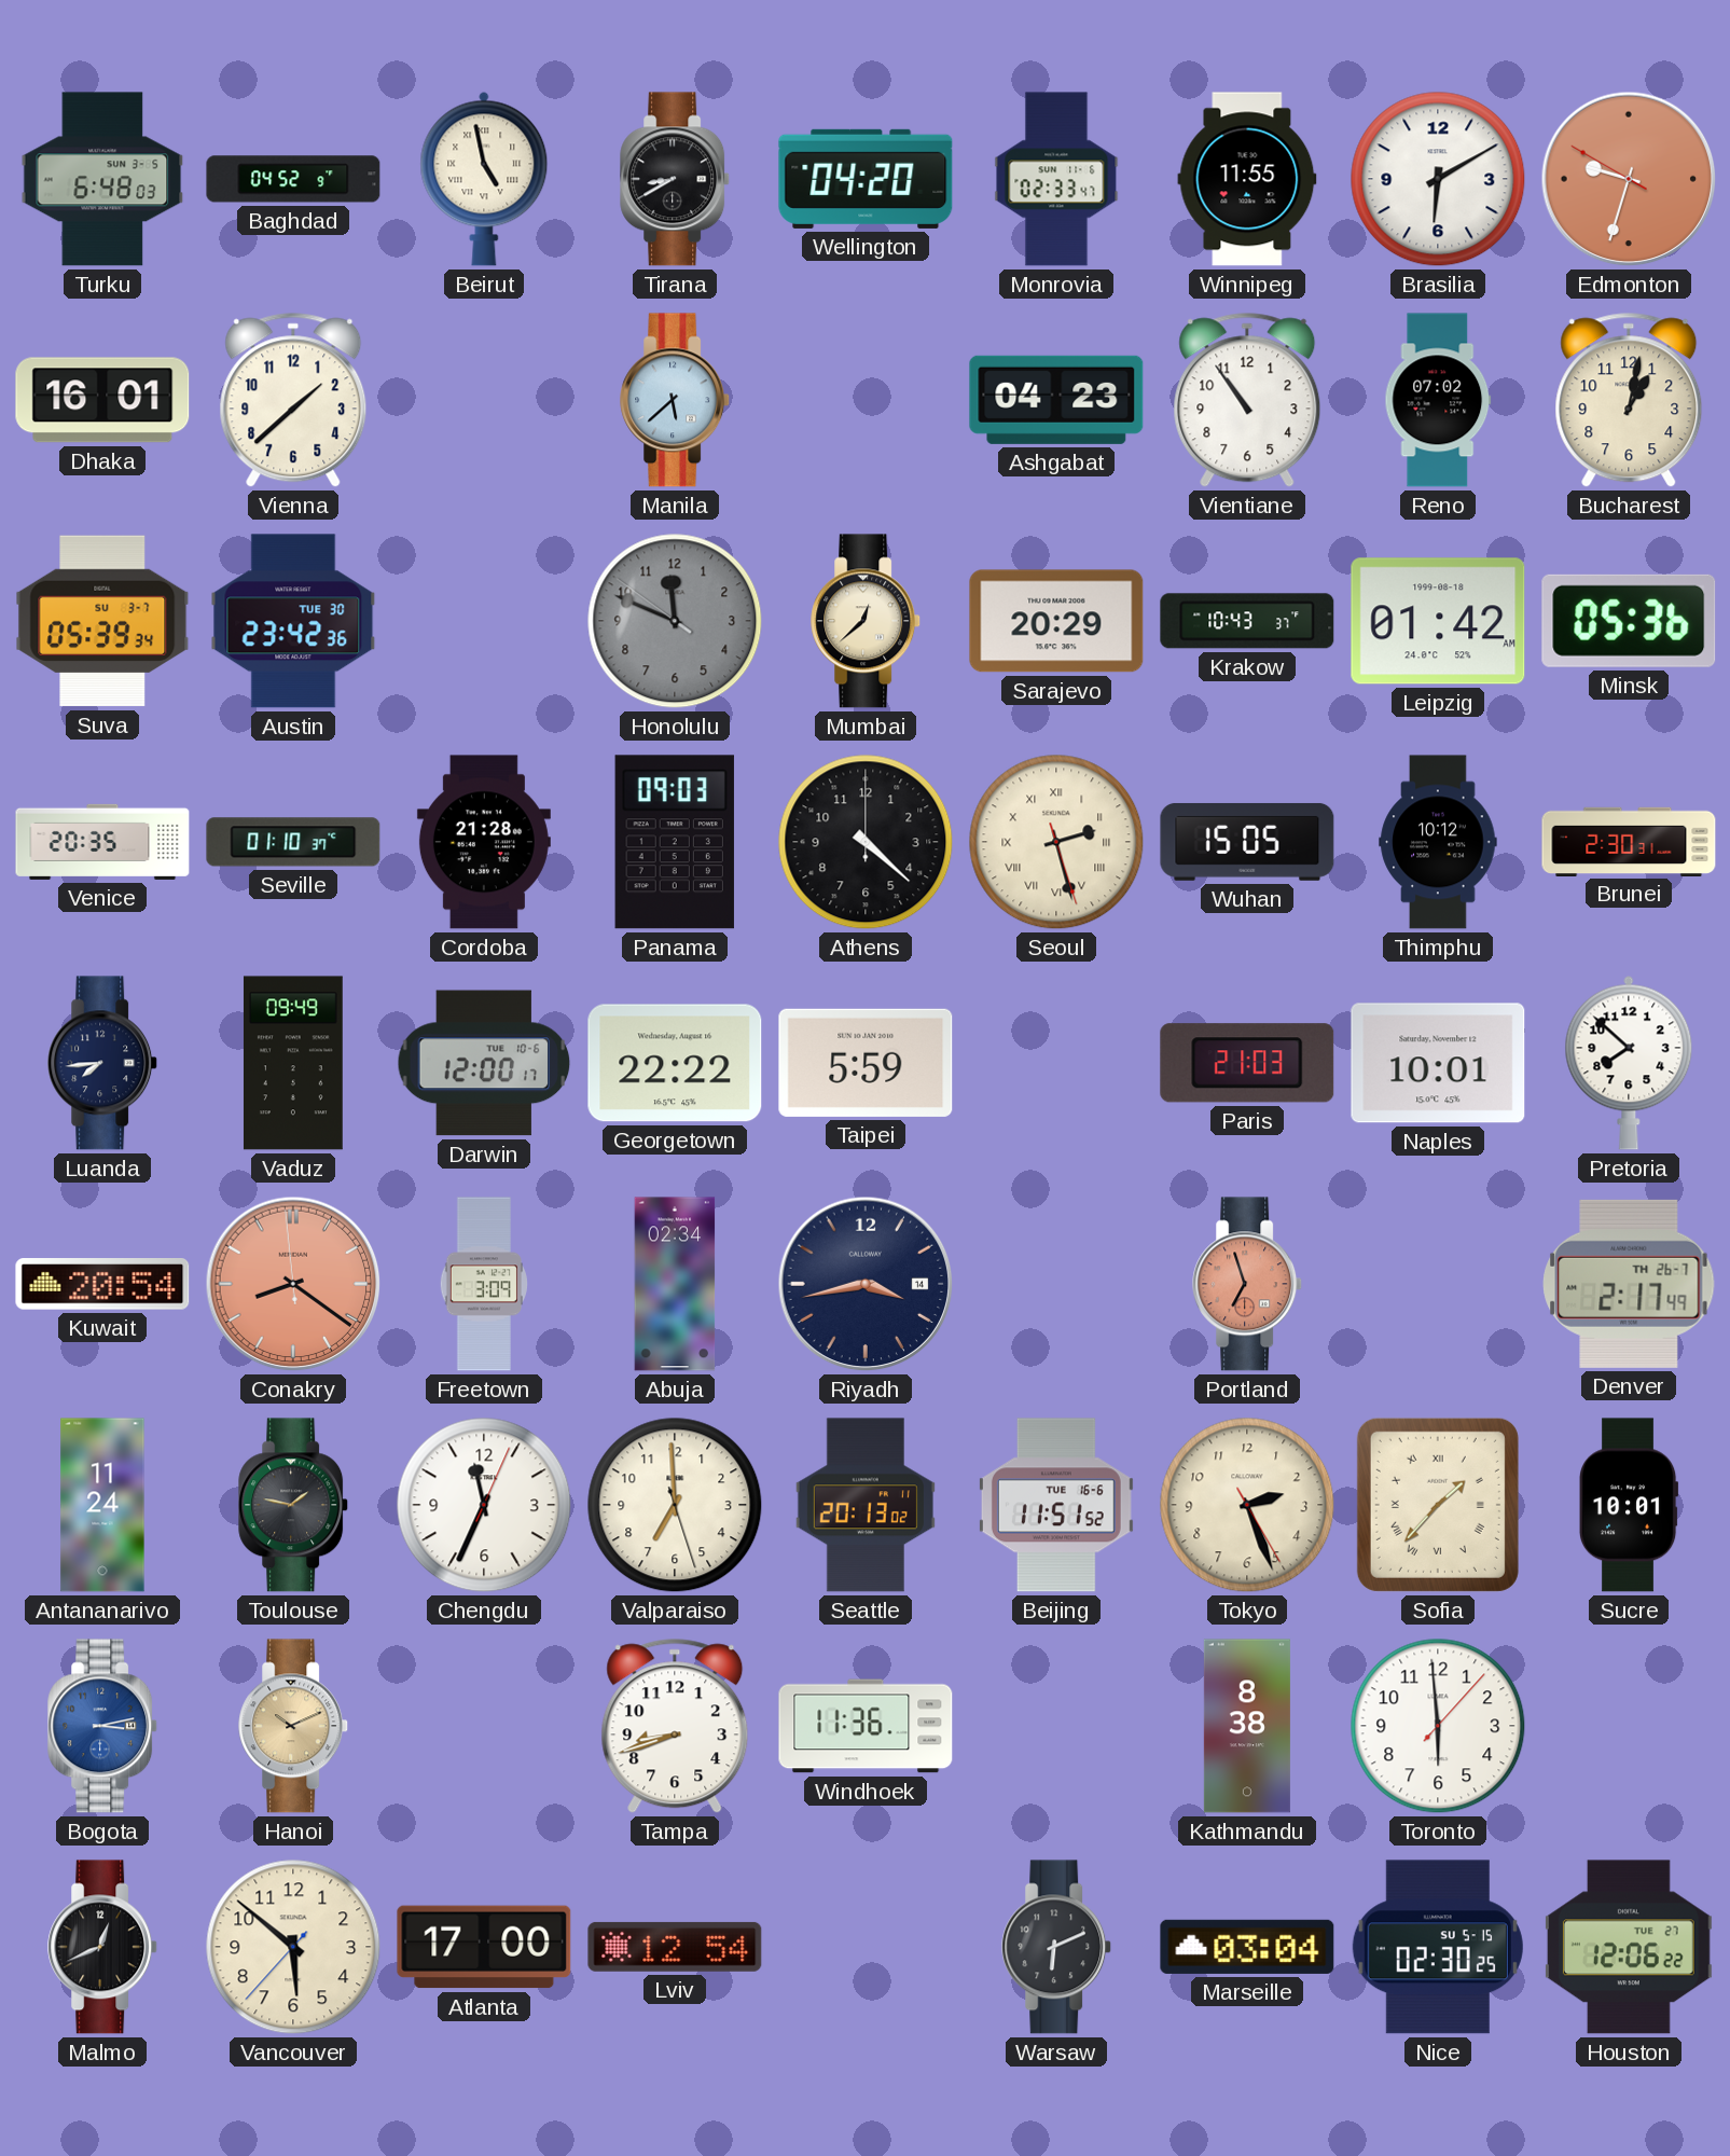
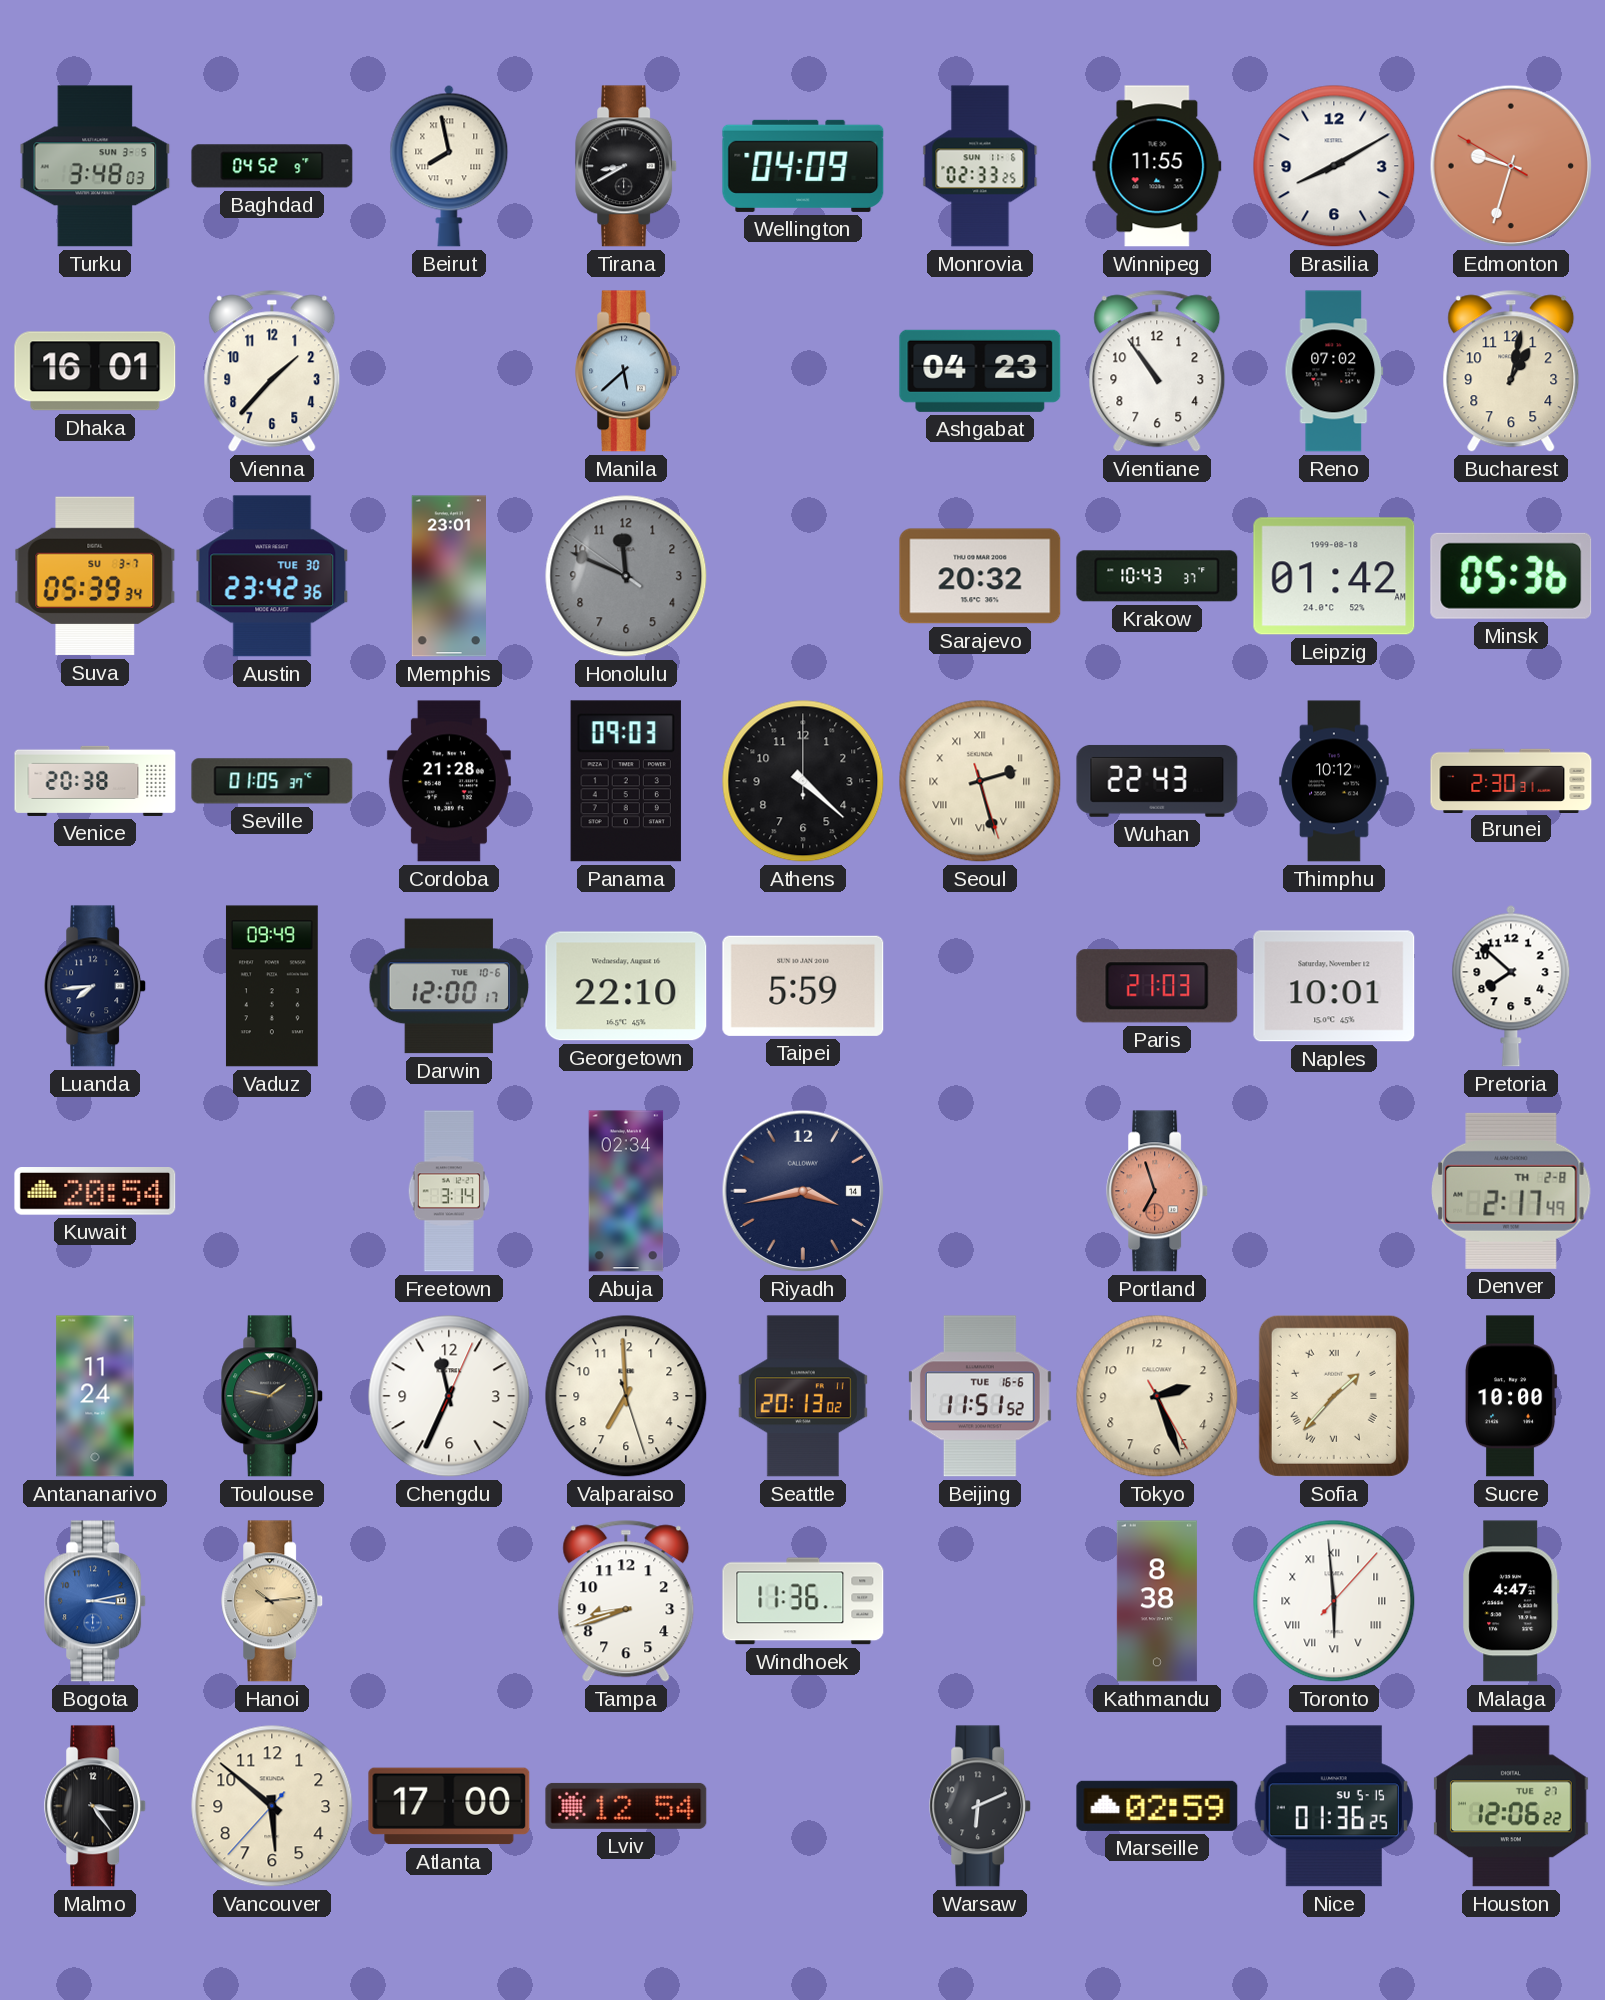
Turku: 6:48 -> 3:48
Beirut: 4:58 -> 7:58
Wellington: 04:20 -> 04:09
Monrovia: 02:33:47 -> 02:33:25
Brasilia: 6:10 -> 8:10
Vienna: 1:38 -> 1:37
Memphis: none -> 23:01
Mumbai: 12:38 -> none
Sarajevo: 20:29 -> 20:32
Venice: 20:35 -> 20:38
Seville: 01:10 -> 01:05
Wuhan: 15:05 -> 22:43
Georgetown: 22:22 -> 22:10
Conakry: 8:20 -> none
Freetown: 3:09 -> 3:14
Denver date: TH 26-7 -> TH 2-8
Sucre: 10:01 -> 10:00
Hanoi: 10:11 -> 10:14
Toronto numerals: Arabic -> Roman
Malaga: none -> 4:47
Malmo: 12:41 -> 3:24
Marseille: 03:04 -> 02:59
Nice: 02:30 -> 01:36
